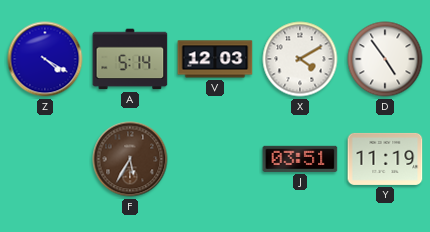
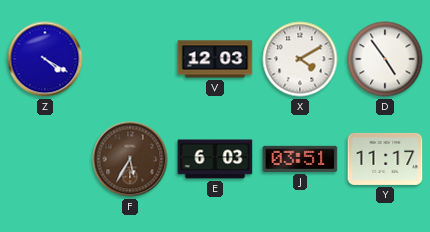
A: 5:14 -> none
E: none -> 6:03
Y: 11:19 -> 11:17
